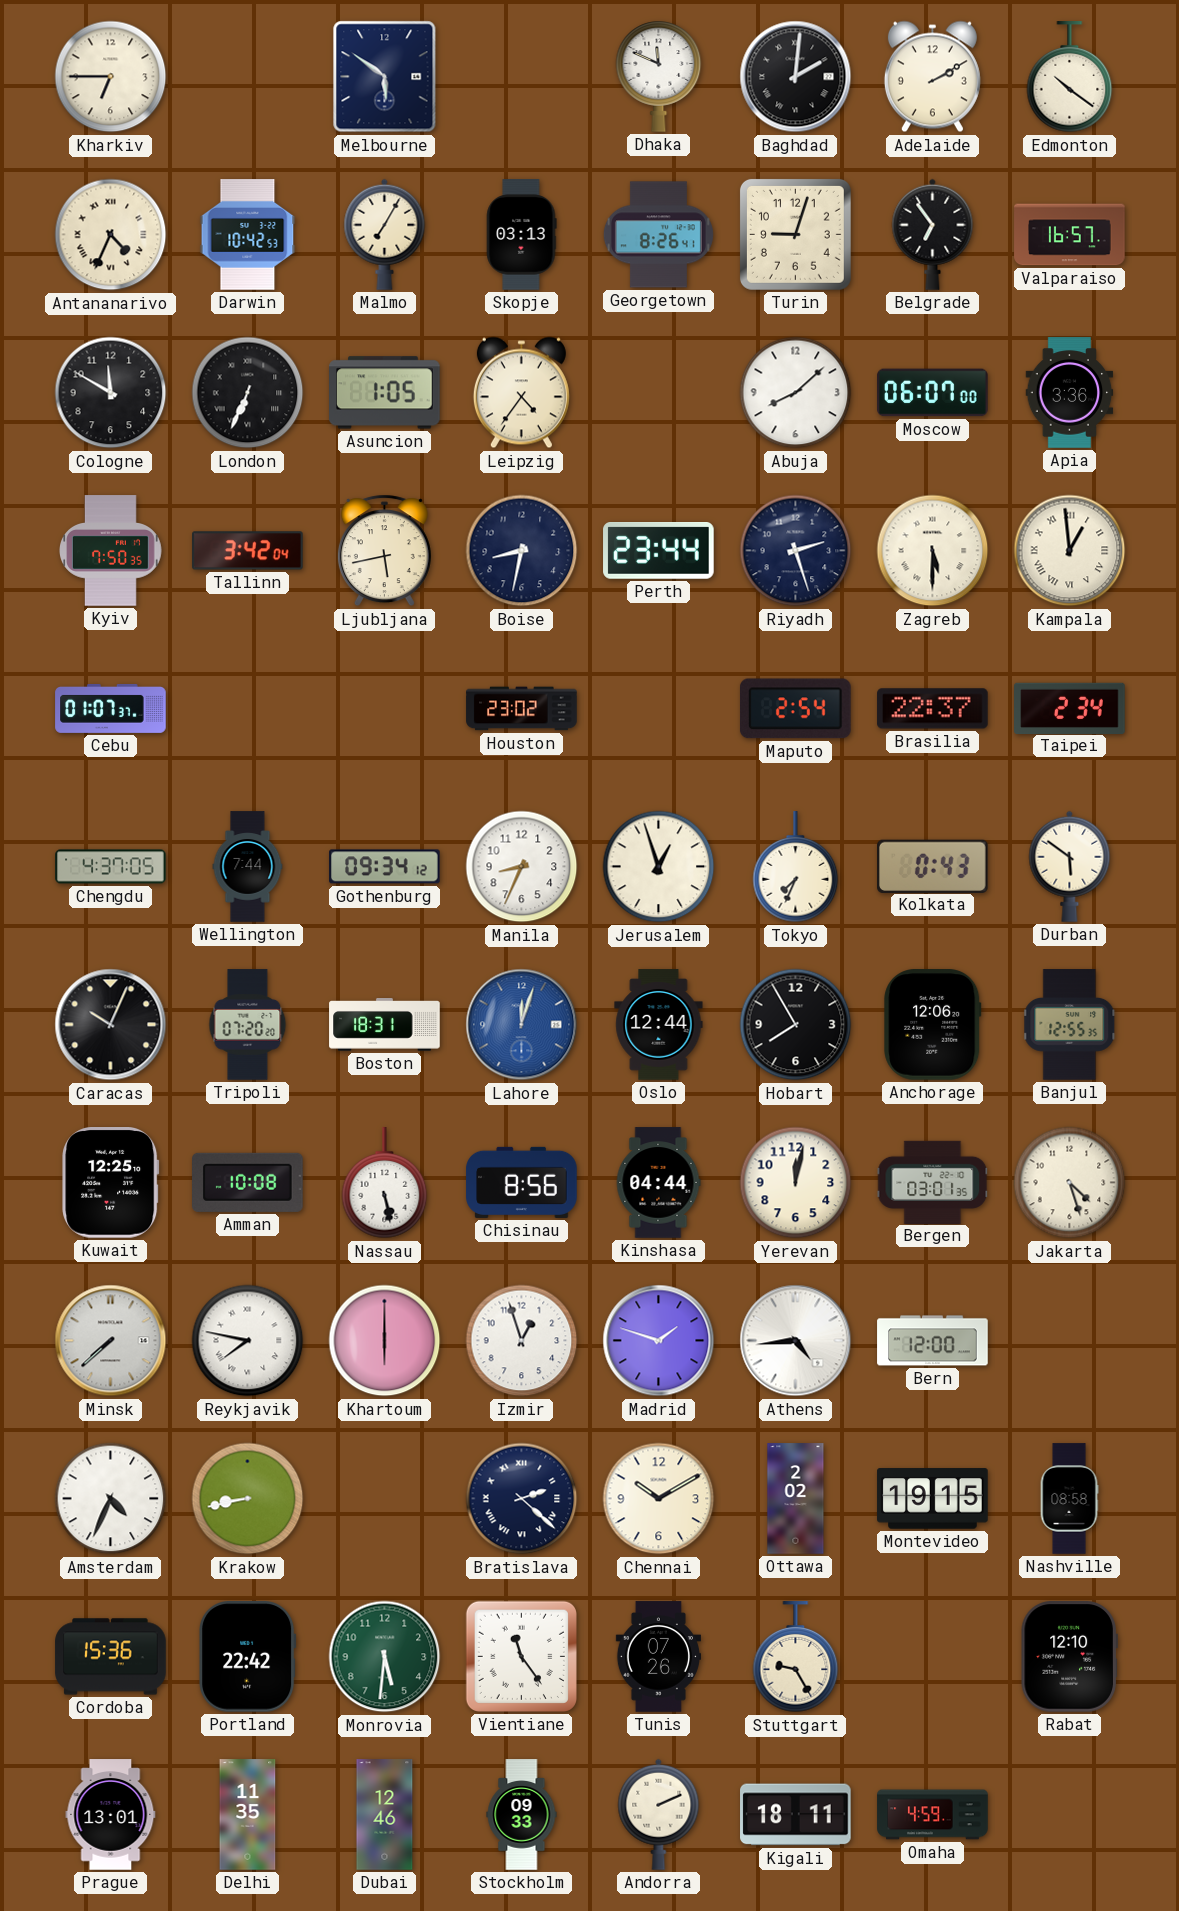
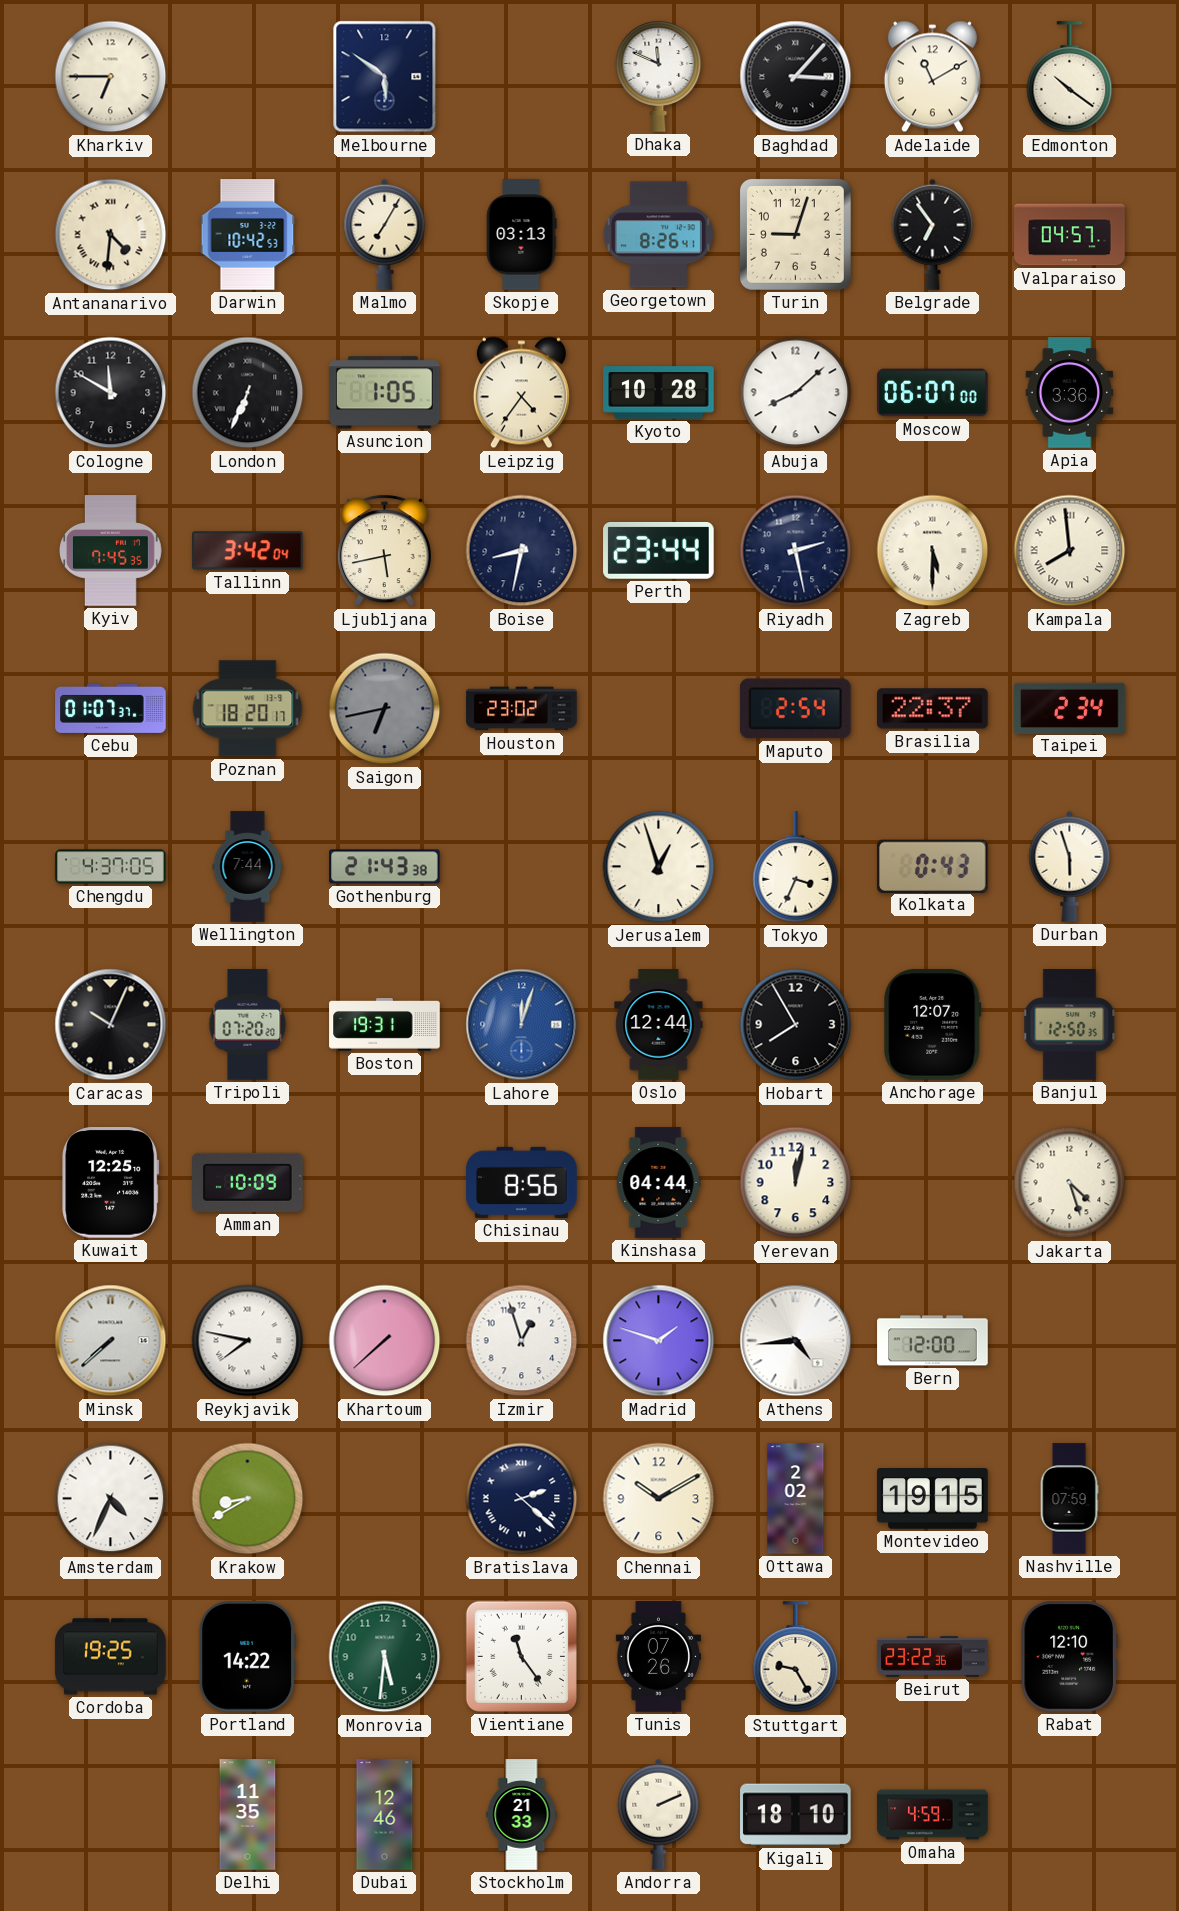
Baghdad: 2:01 -> 3:07
Adelaide: 2:10 -> 11:10
Antananarivo: 4:34 -> 4:31
Valparaiso: 16:57 -> 04:57
Kyoto: none -> 10:28
Kyiv: 7:50 -> 7:45
Riyadh: 2:27 -> 2:28
Kampala: 12:59 -> 7:59
Poznan: none -> 18:20
Saigon: none -> 6:43
Gothenburg: 09:34 -> 21:43
Manila: 8:34 -> none
Tokyo: 7:34 -> 3:34
Durban: 5:51 -> 5:57
Boston: 18:31 -> 19:31
Anchorage: 12:06 -> 12:07
Banjul: 12:55 -> 12:50
Amman: 10:08 -> 10:09
Nassau: 5:28 -> none
Bergen: 03:01 -> none
Khartoum: 6:00 -> 7:38
Krakow: 8:43 -> 8:40
Nashville: 08:58 -> 07:59
Cordoba: 15:36 -> 19:25
Portland: 22:42 -> 14:22
Beirut: none -> 23:22
Prague: 13:01 -> none
Stockholm: 09:33 -> 21:33
Kigali: 18:11 -> 18:10
